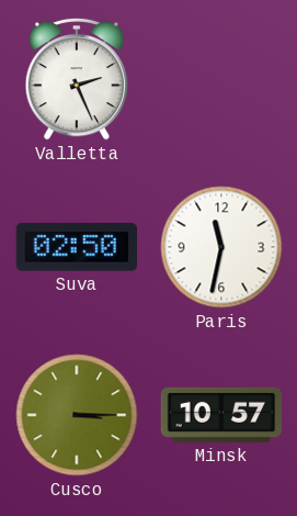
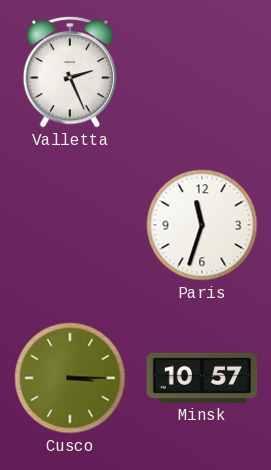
Suva: 02:50 -> none
Paris: 11:32 -> 11:33
